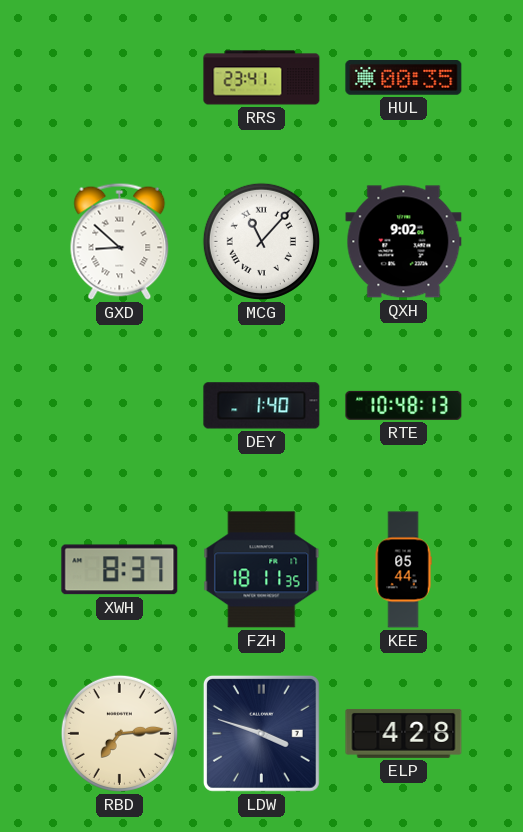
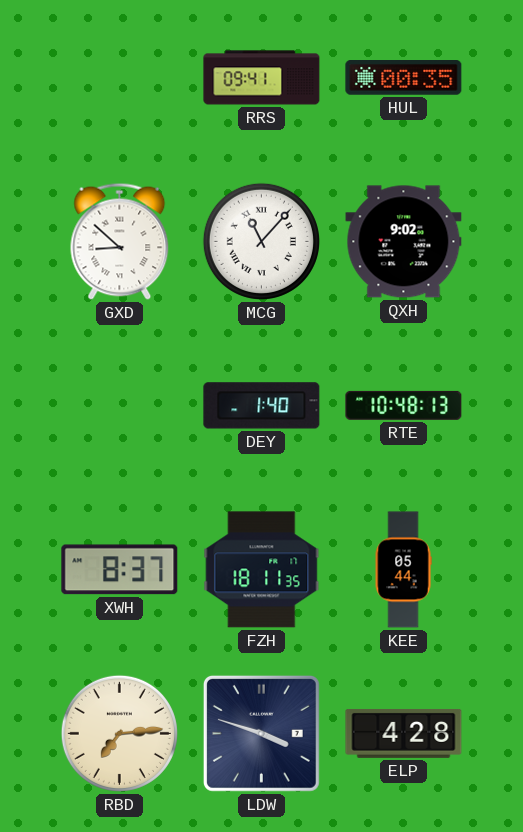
RRS: 23:41 -> 09:41
